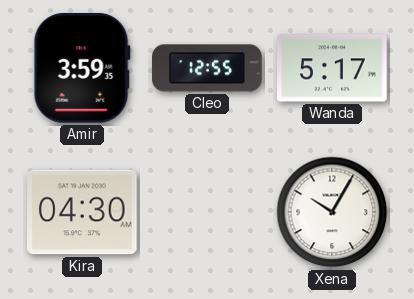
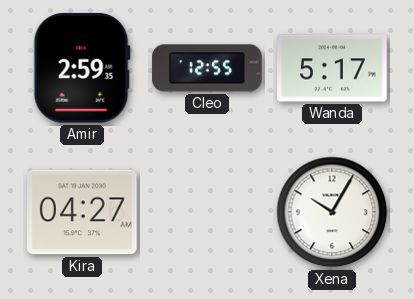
Amir: 3:59 -> 2:59
Kira: 04:30 -> 04:27
